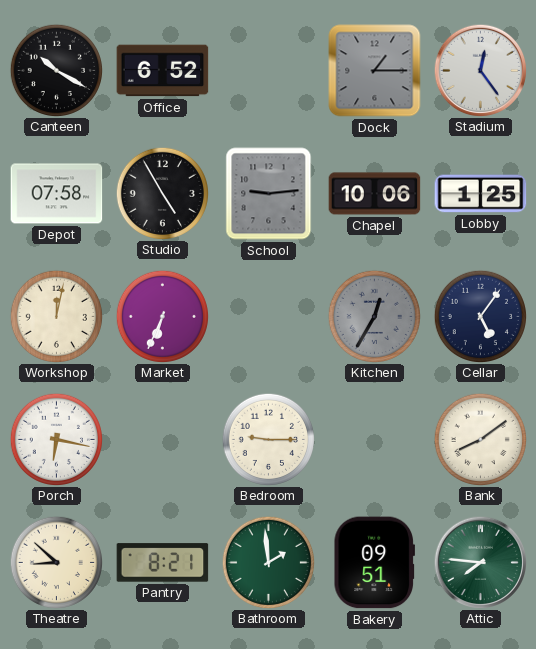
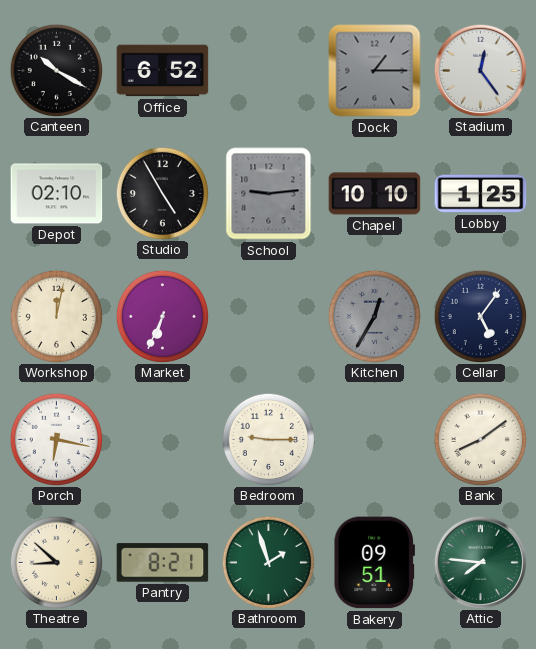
Depot: 07:58 -> 02:10
Chapel: 10:06 -> 10:10
Bathroom: 1:59 -> 1:57
